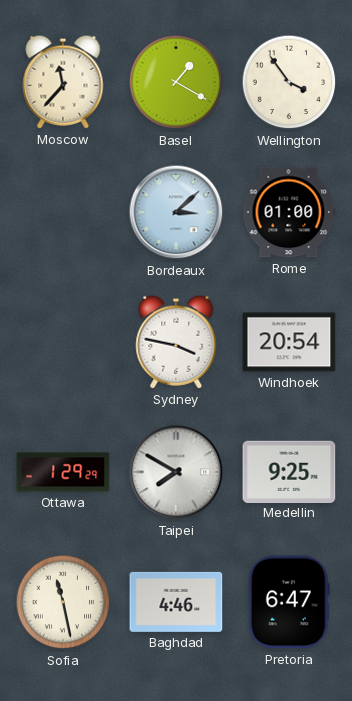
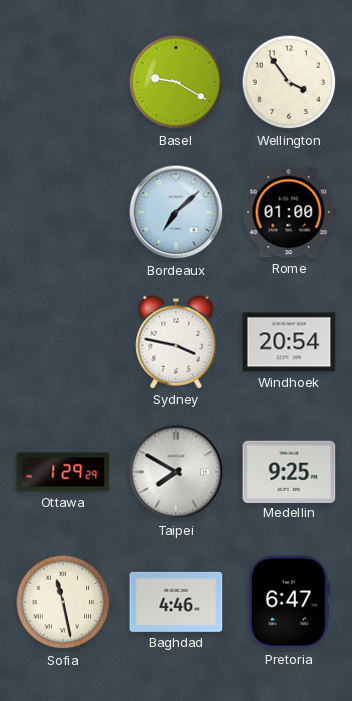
Moscow: 11:37 -> none
Basel: 1:20 -> 9:20
Bordeaux: 3:08 -> 7:08
